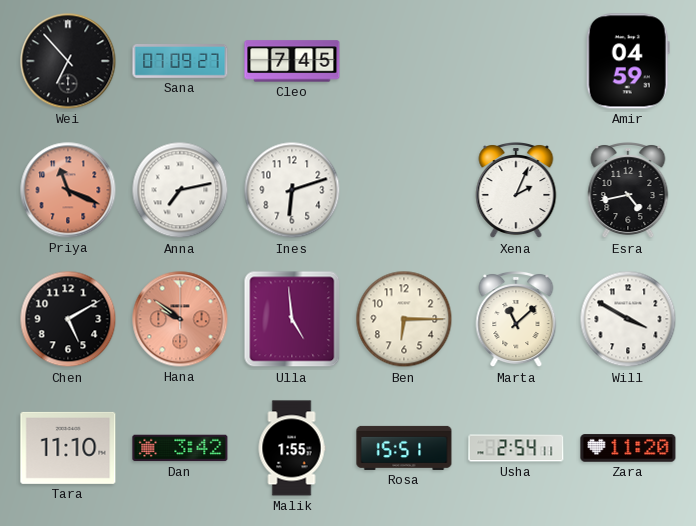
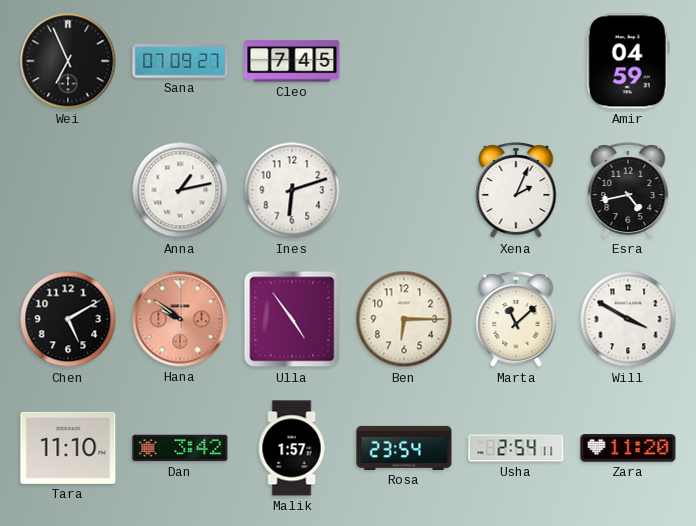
Wei: 6:53 -> 6:56
Priya: 11:19 -> none
Anna: 7:13 -> 1:13
Ulla: 4:59 -> 4:54
Malik: 1:55 -> 1:57
Rosa: 15:51 -> 23:54
